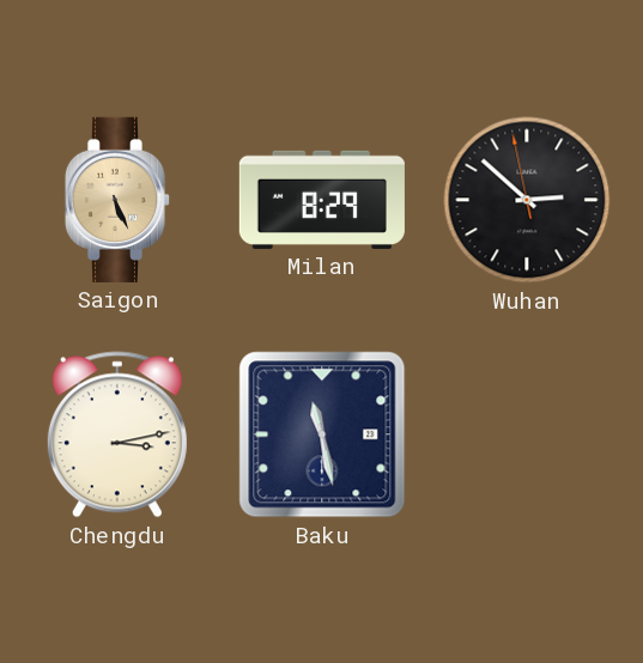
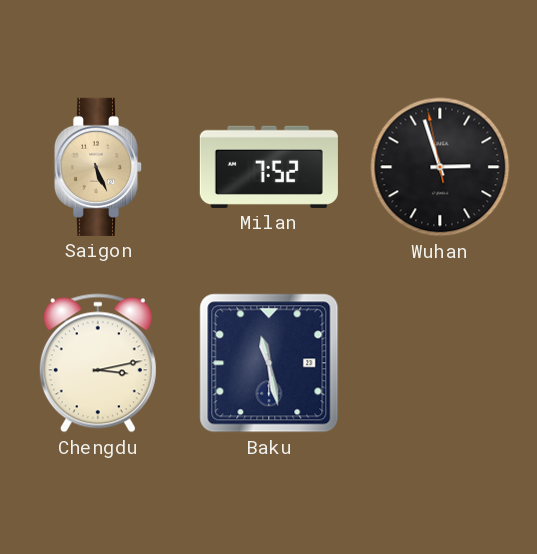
Milan: 8:29 -> 7:52
Wuhan: 2:51 -> 2:56
